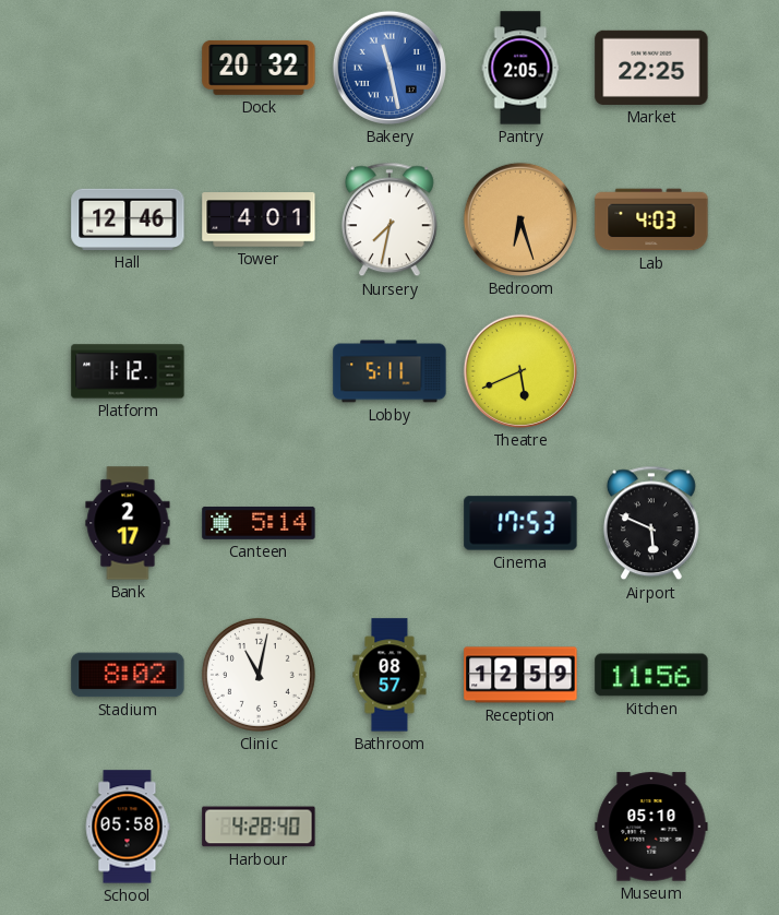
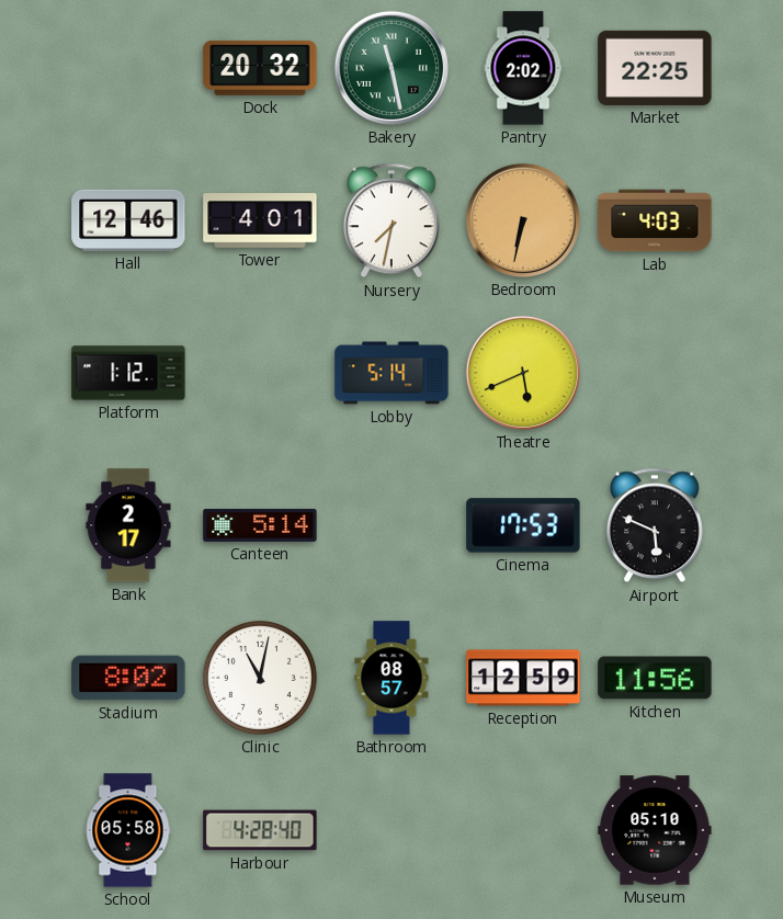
Bakery dial: blue -> green
Pantry: 2:05 -> 2:02
Bedroom: 6:27 -> 6:32
Lobby: 5:11 -> 5:14
